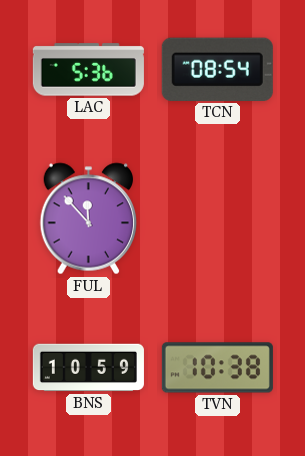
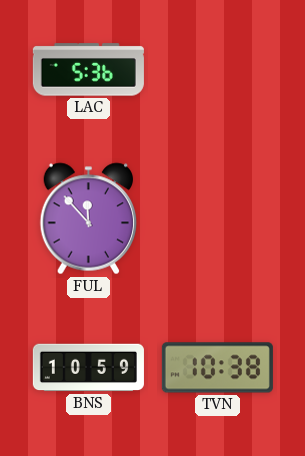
TCN: 08:54 -> none
